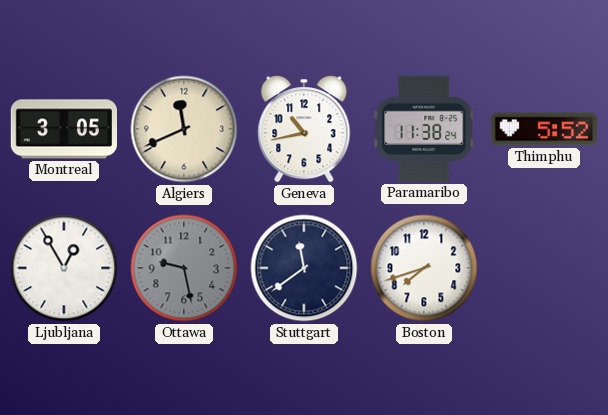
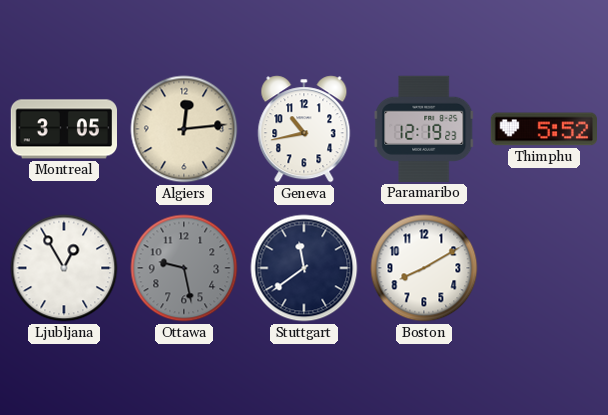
Algiers: 11:41 -> 12:14
Paramaribo: 11:38 -> 12:19
Boston: 7:42 -> 8:10
